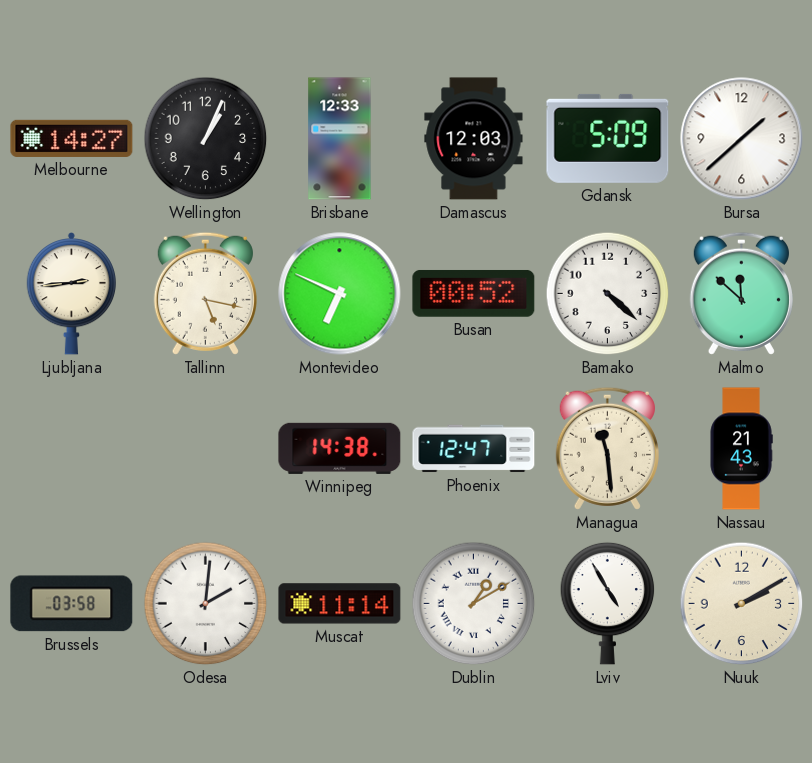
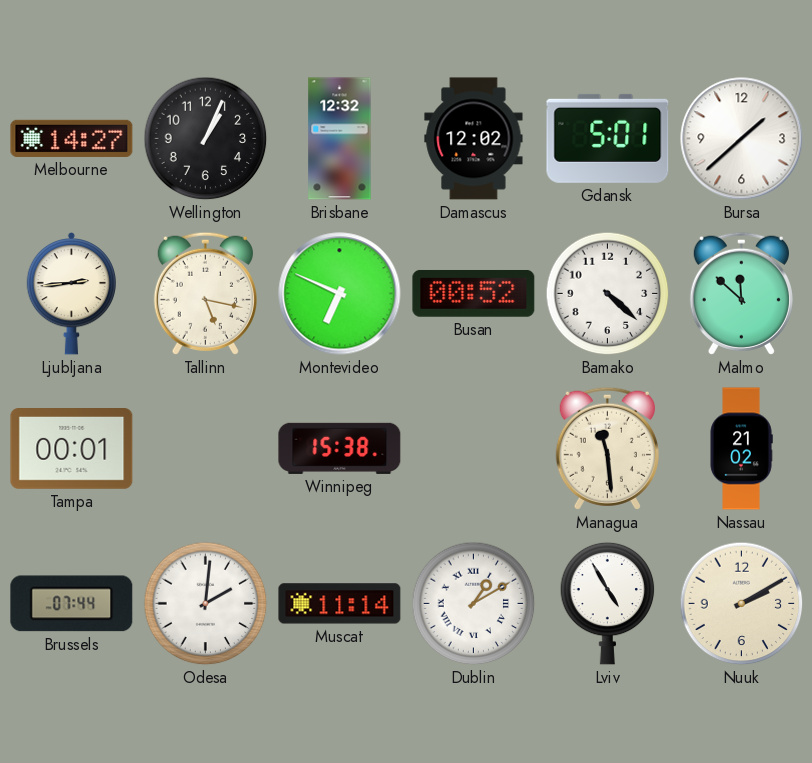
Brisbane: 12:33 -> 12:32
Damascus: 12:03 -> 12:02
Gdansk: 5:09 -> 5:01
Tampa: none -> 00:01
Winnipeg: 14:38 -> 15:38
Phoenix: 12:47 -> none
Nassau: 21:43 -> 21:02
Brussels: 03:58 -> 07:44
